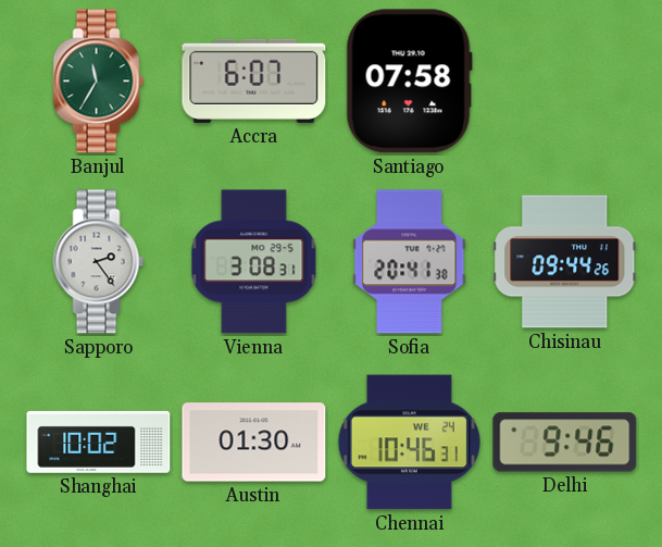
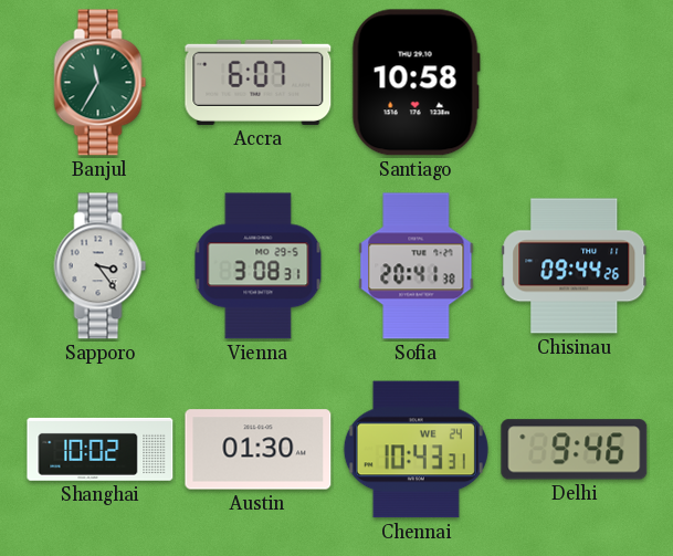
Santiago: 07:58 -> 10:58
Sapporo: 2:24 -> 3:24
Chennai: 10:46 -> 10:43
